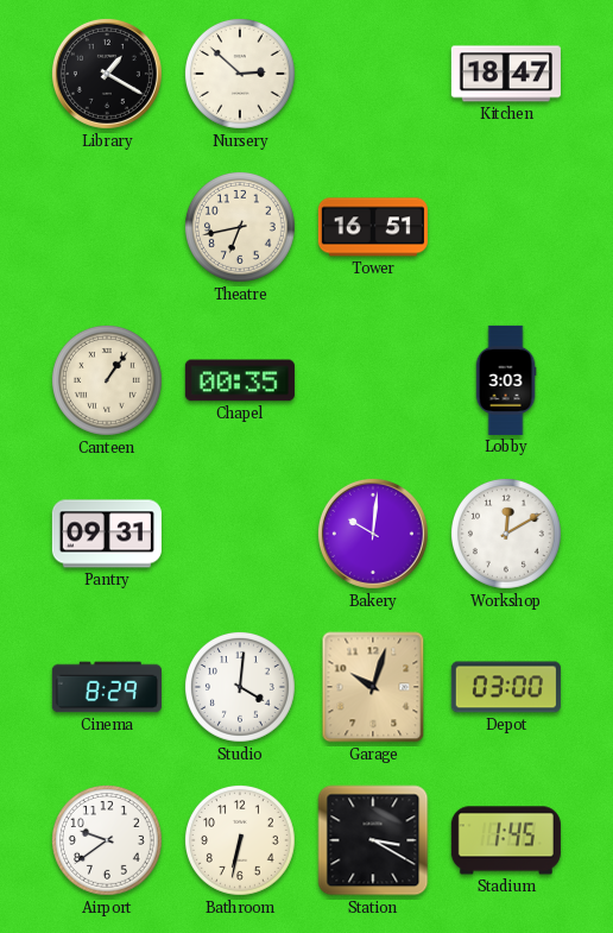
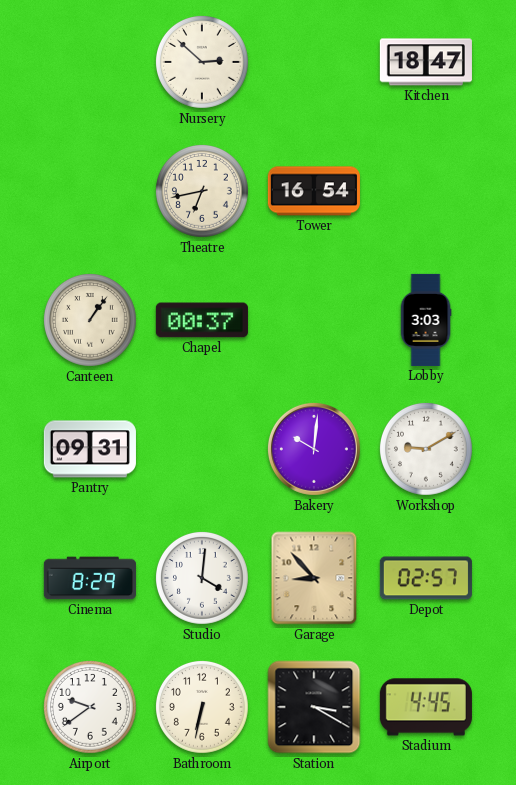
Library: 1:20 -> none
Tower: 16:51 -> 16:54
Chapel: 00:35 -> 00:37
Workshop: 12:10 -> 9:10
Garage: 10:03 -> 8:53
Depot: 03:00 -> 02:57
Stadium: 1:45 -> 4:45
